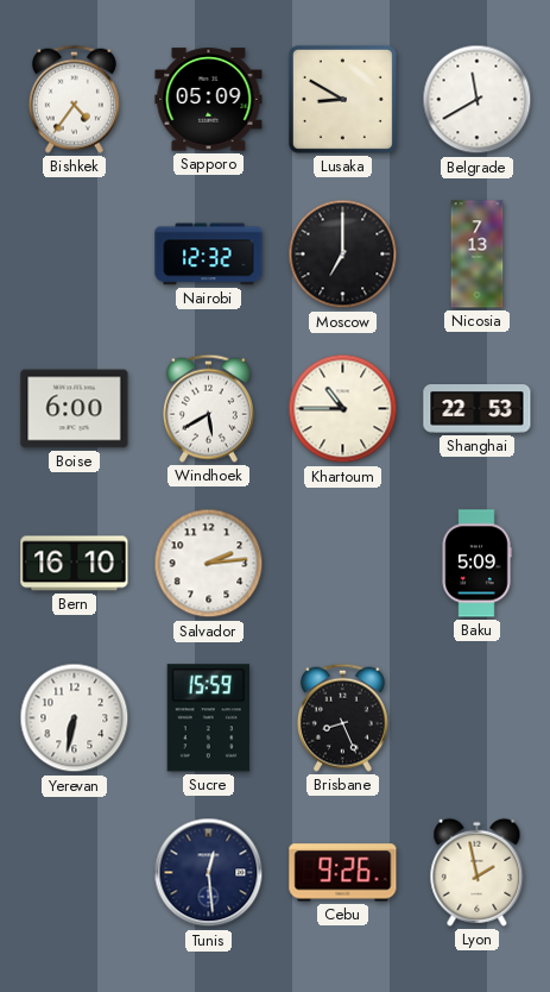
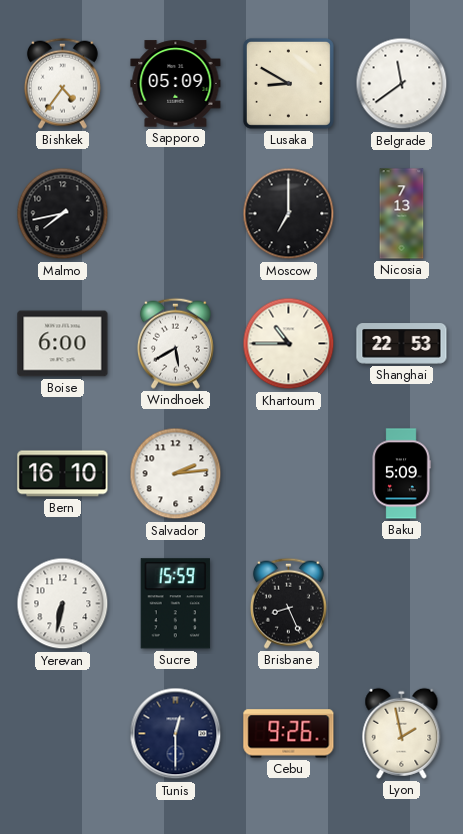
Belgrade: 11:40 -> 11:39
Malmo: none -> 7:43
Nairobi: 12:32 -> none
Tunis: 12:29 -> 12:30
